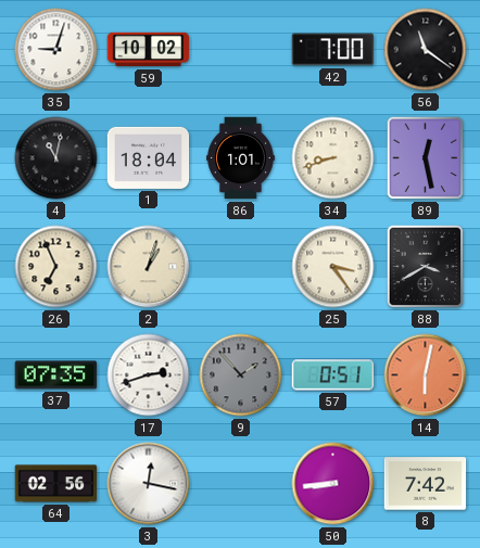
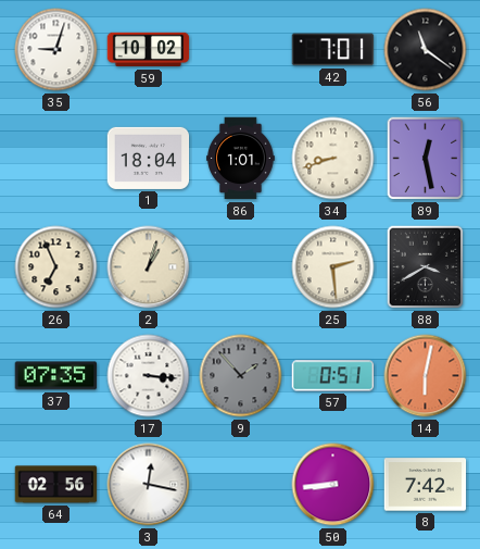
42: 7:00 -> 7:01
4: 11:02 -> none
25: 3:24 -> 2:29
17: 2:42 -> 3:16
